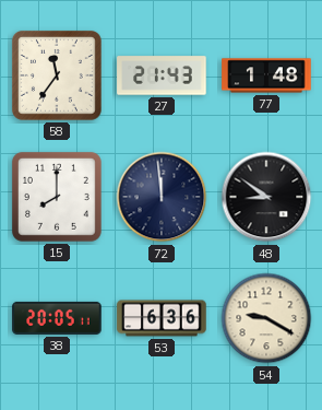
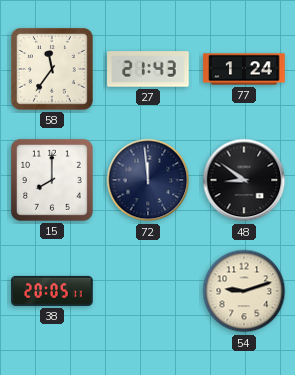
77: 1:48 -> 1:24
53: 6:36 -> none
54: 9:20 -> 9:12
